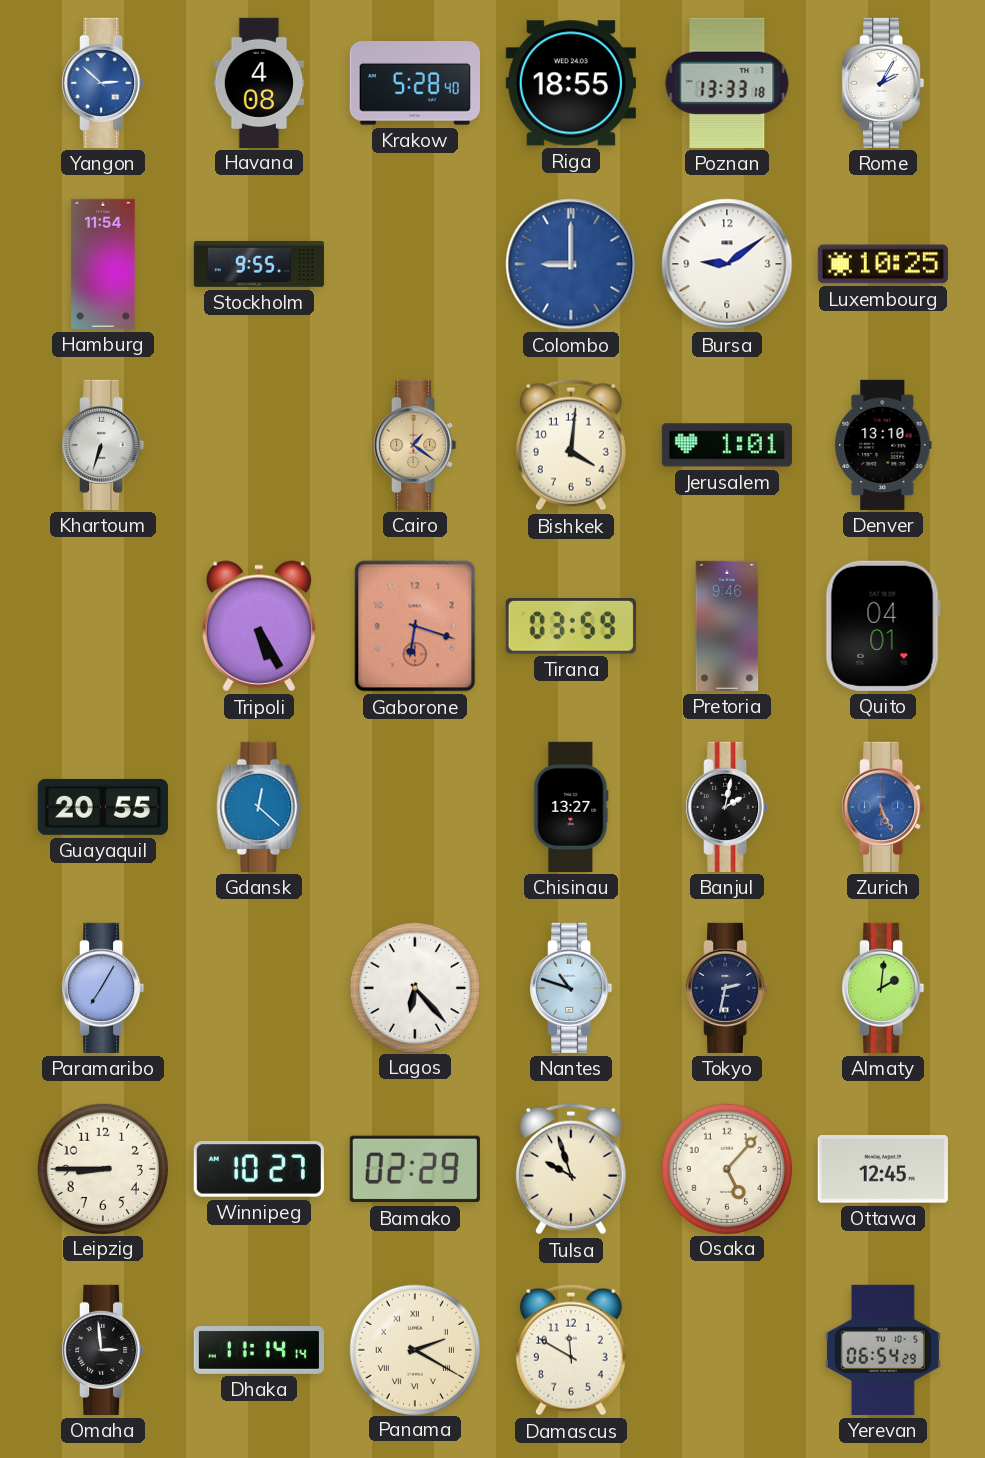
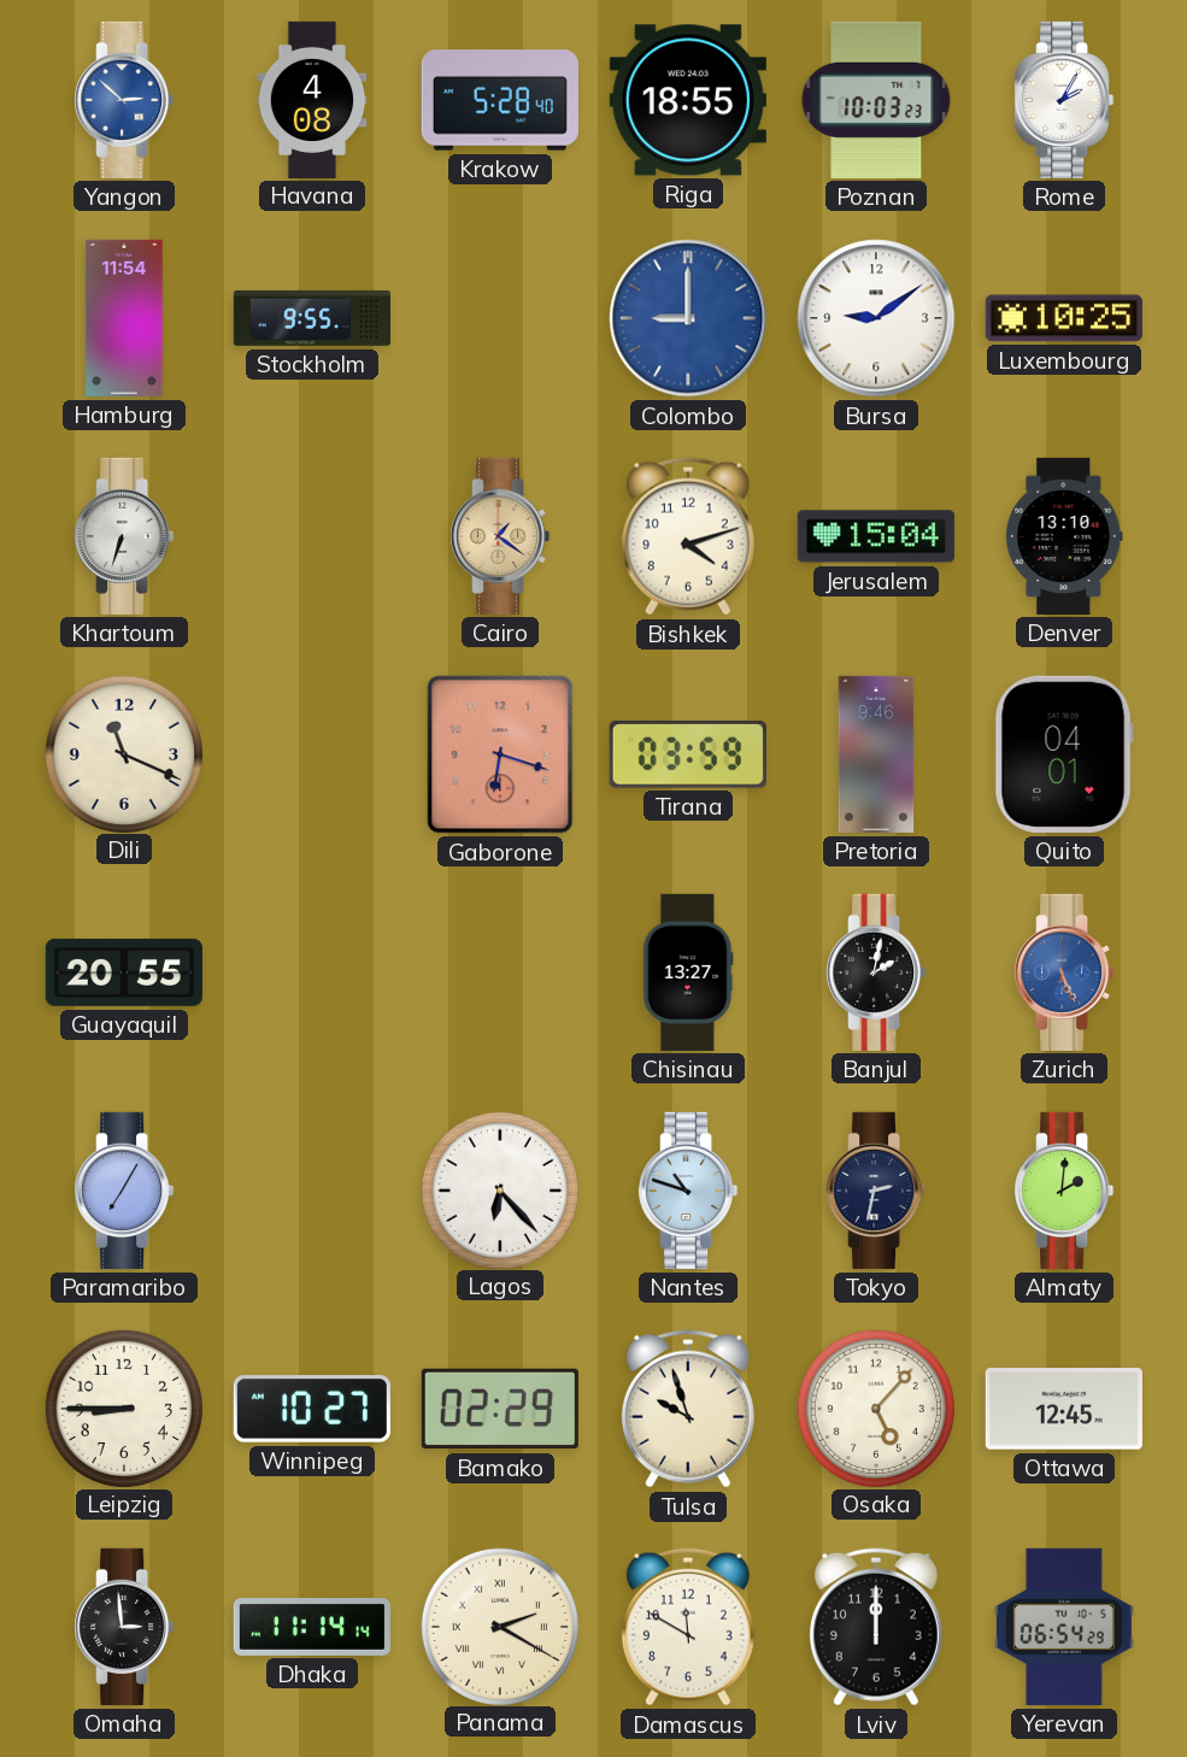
Poznan: 13:33 -> 10:03
Bishkek: 4:01 -> 4:12
Jerusalem: 1:01 -> 15:04
Dili: none -> 11:19
Tripoli: 5:25 -> none
Gdansk: 12:22 -> none
Lviv: none -> 12:00
